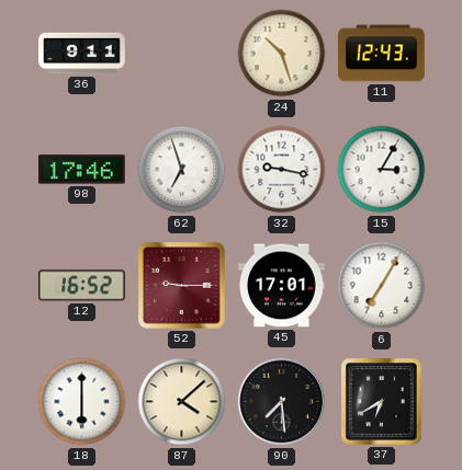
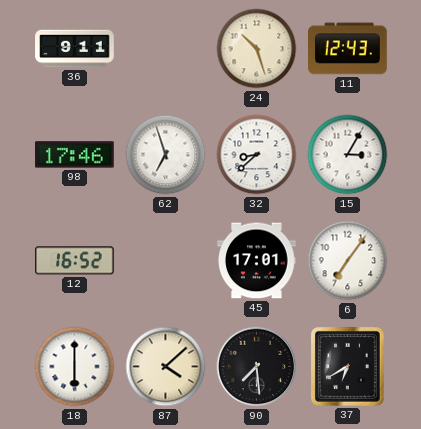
32: 9:17 -> 8:38
52: 9:15 -> none
6: 7:05 -> 7:06
